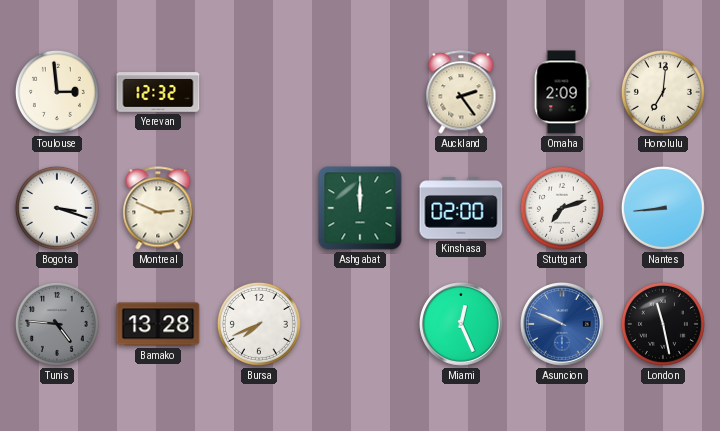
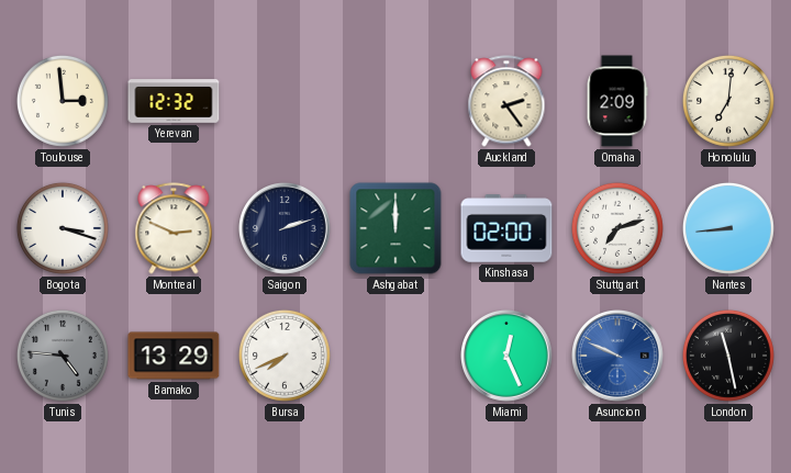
Saigon: none -> 2:12
Bamako: 13:28 -> 13:29
